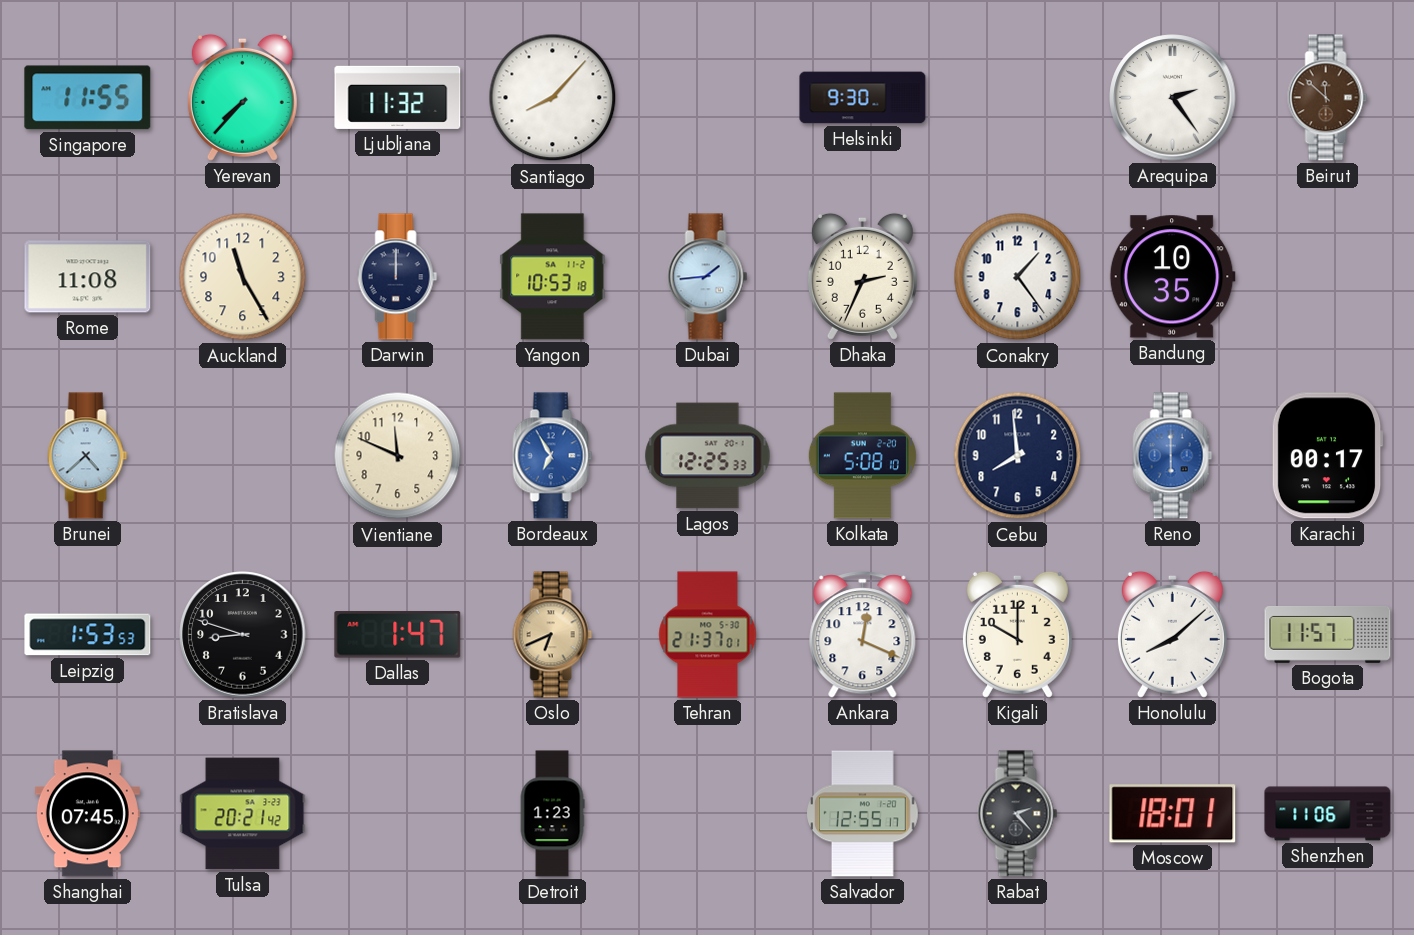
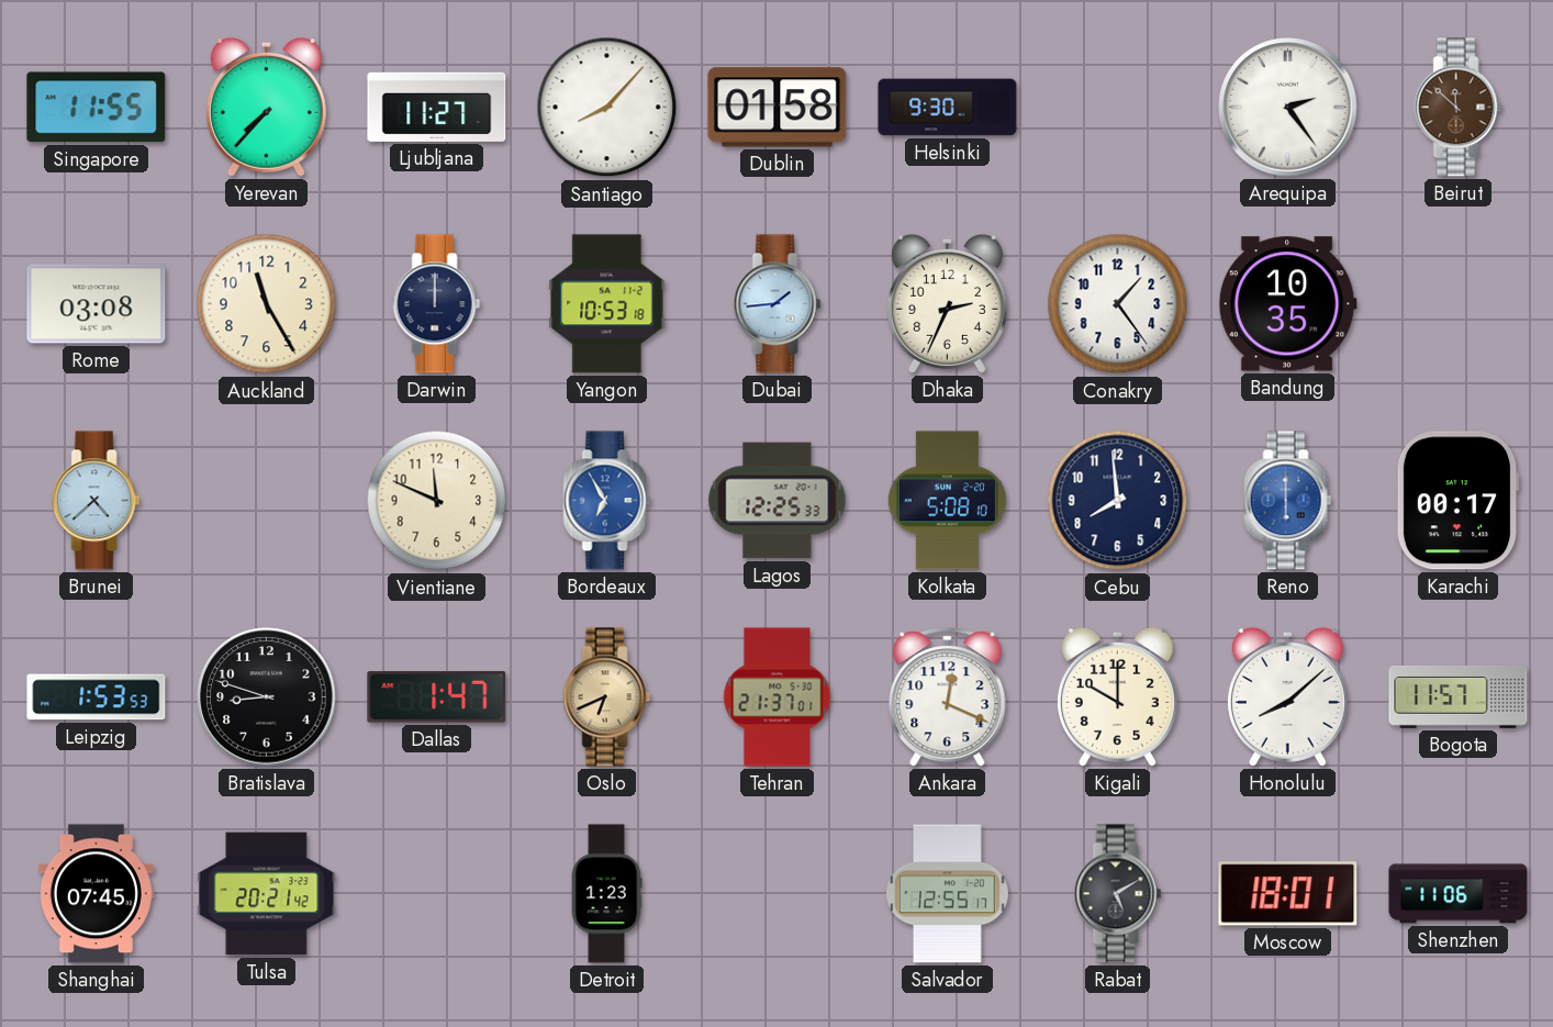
Ljubljana: 11:32 -> 11:27
Dublin: none -> 01:58
Rome: 11:08 -> 03:08
Rabat: 2:23 -> 5:10
